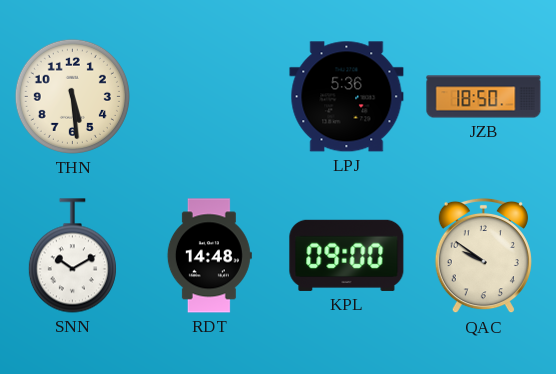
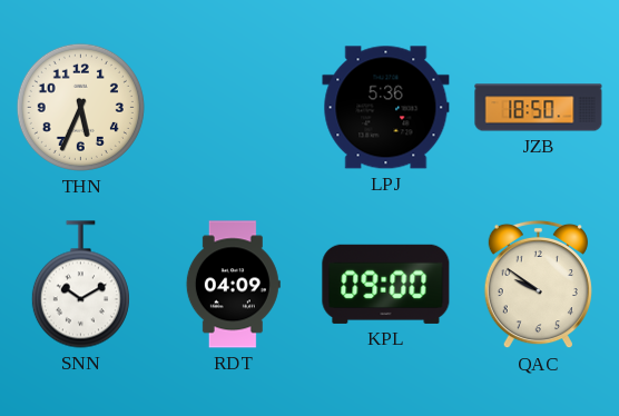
THN: 5:29 -> 5:34
RDT: 14:48 -> 04:09
